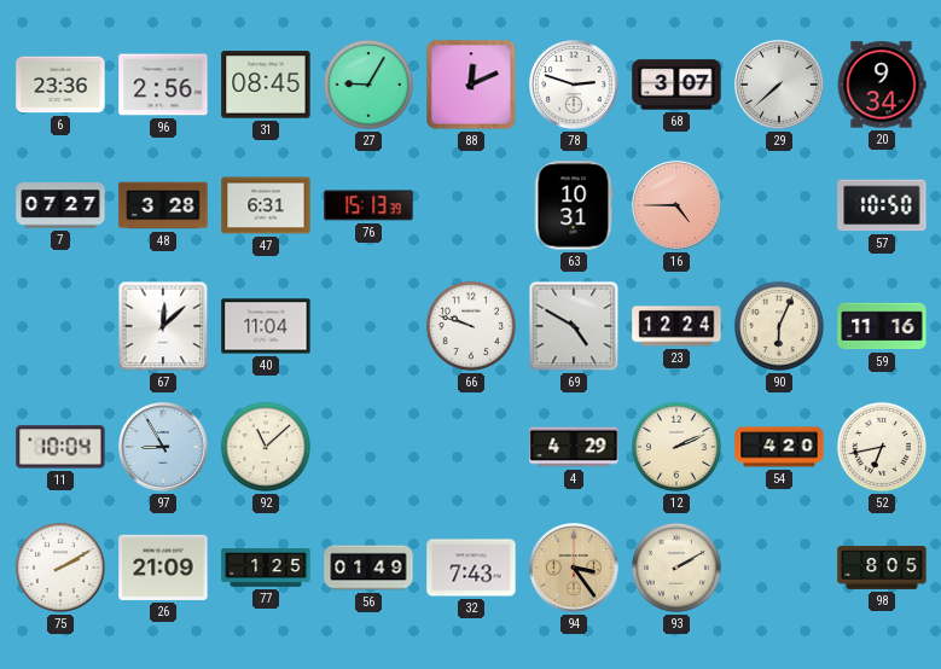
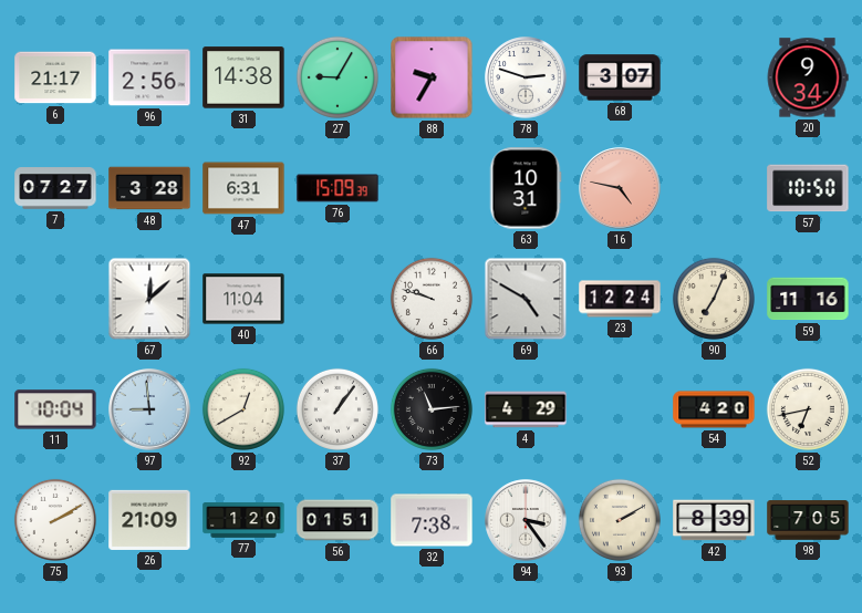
6: 23:36 -> 21:17
31: 08:45 -> 14:38
88: 12:11 -> 9:35
29: 7:38 -> none
76: 15:13 -> 15:09
16: 4:45 -> 4:47
90: 6:04 -> 7:04
97: 8:55 -> 8:59
92: 11:08 -> 12:40
37: none -> 1:06
73: none -> 11:14
12: 2:11 -> none
77: 1:25 -> 1:20
56: 01:49 -> 01:51
32: 7:43 -> 7:38
94 dial: champagne -> white
42: none -> 8:39
98: 8:05 -> 7:05
